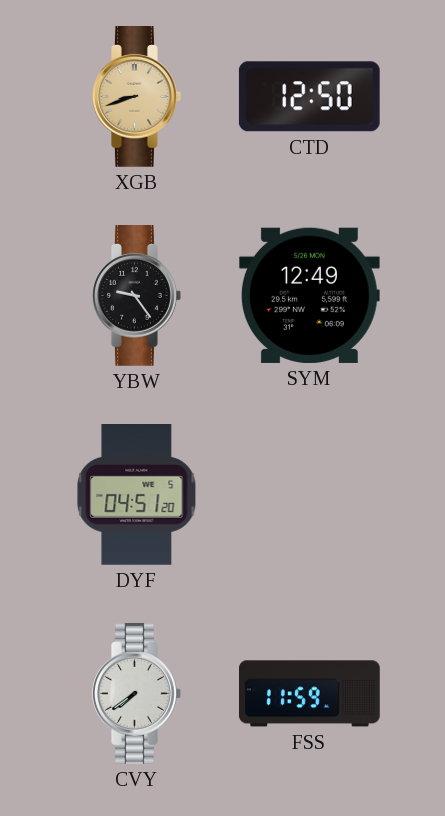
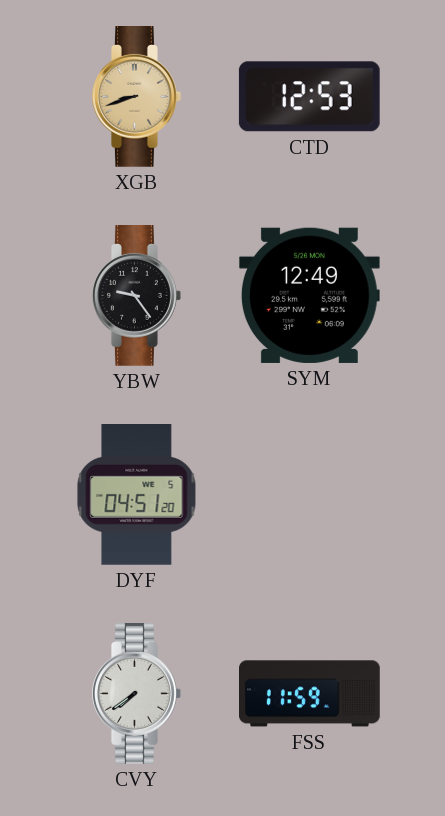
CTD: 12:50 -> 12:53
